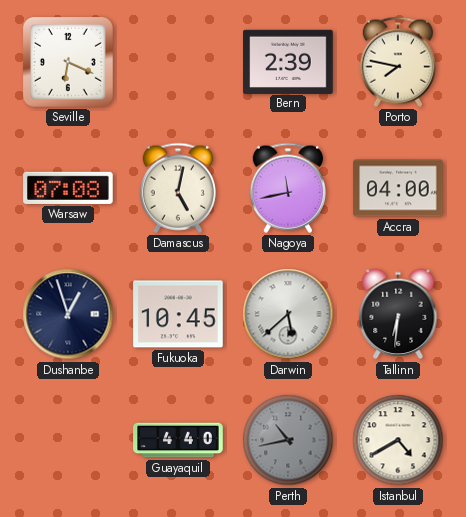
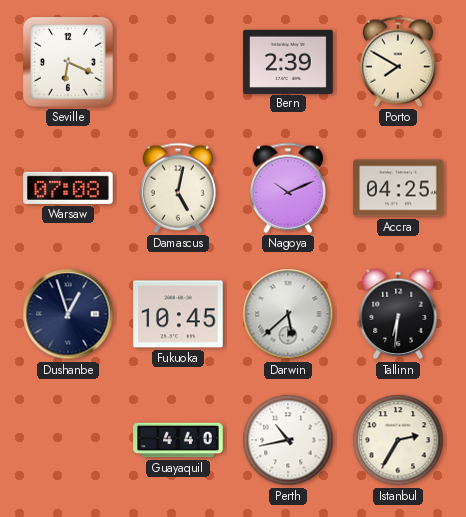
Porto: 7:47 -> 7:50
Nagoya: 11:43 -> 10:11
Accra: 04:00 -> 04:25
Perth dial: grey -> white
Istanbul: 4:40 -> 2:35
